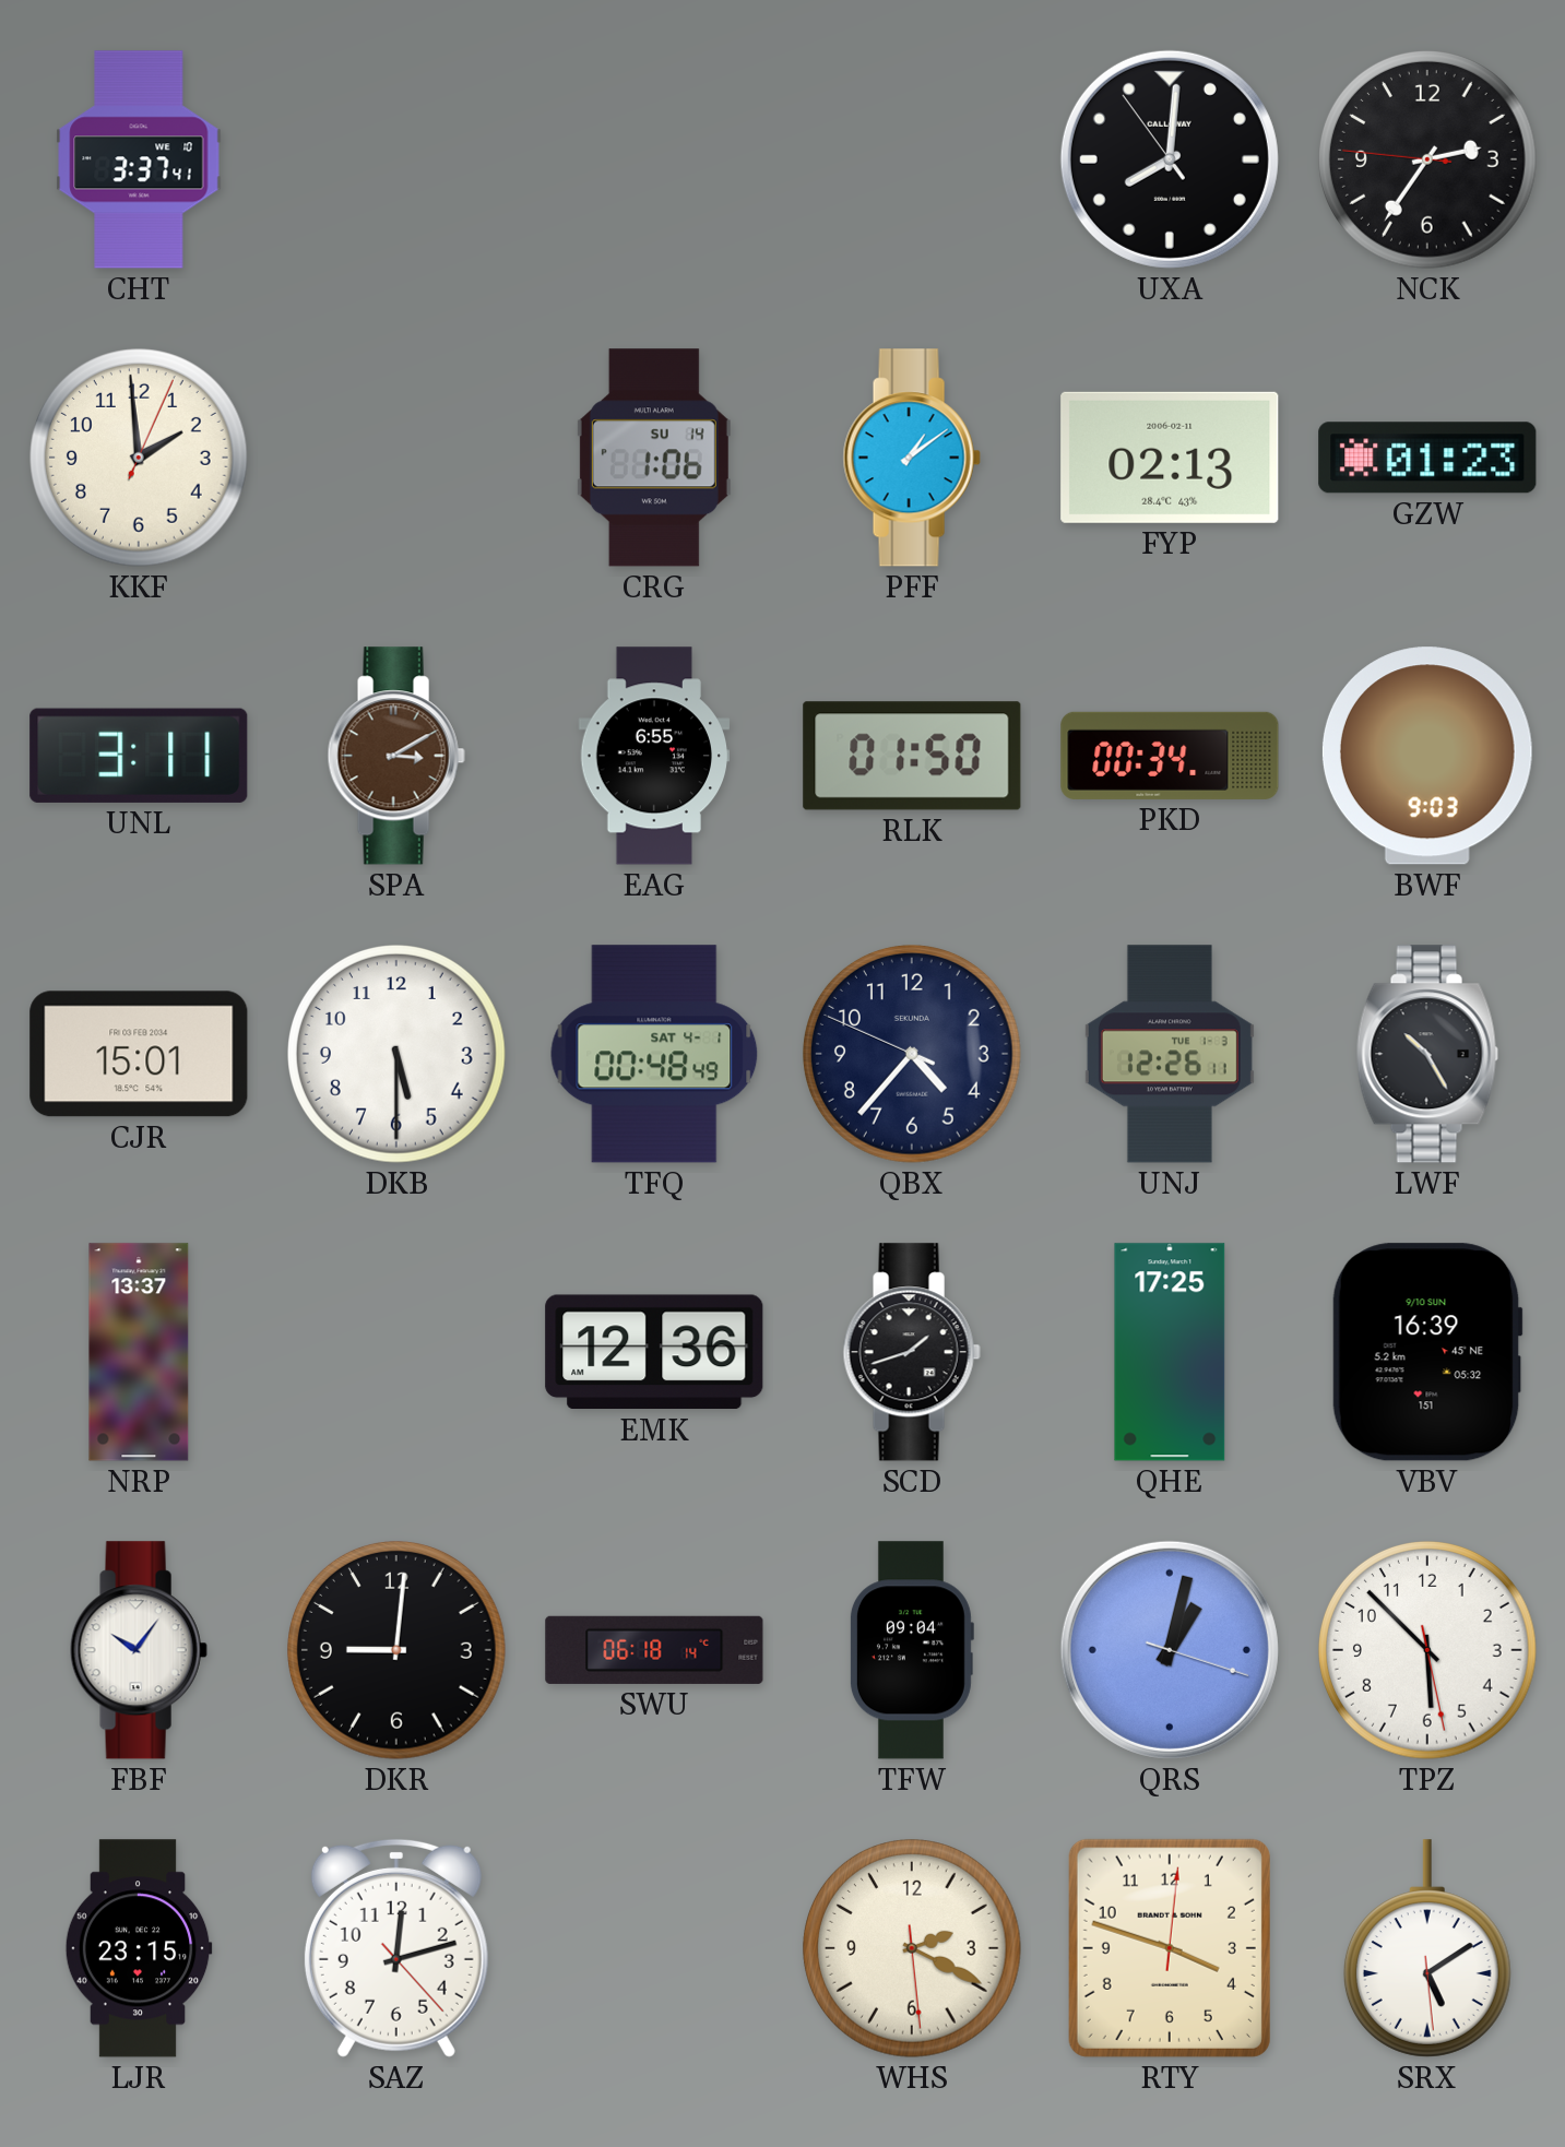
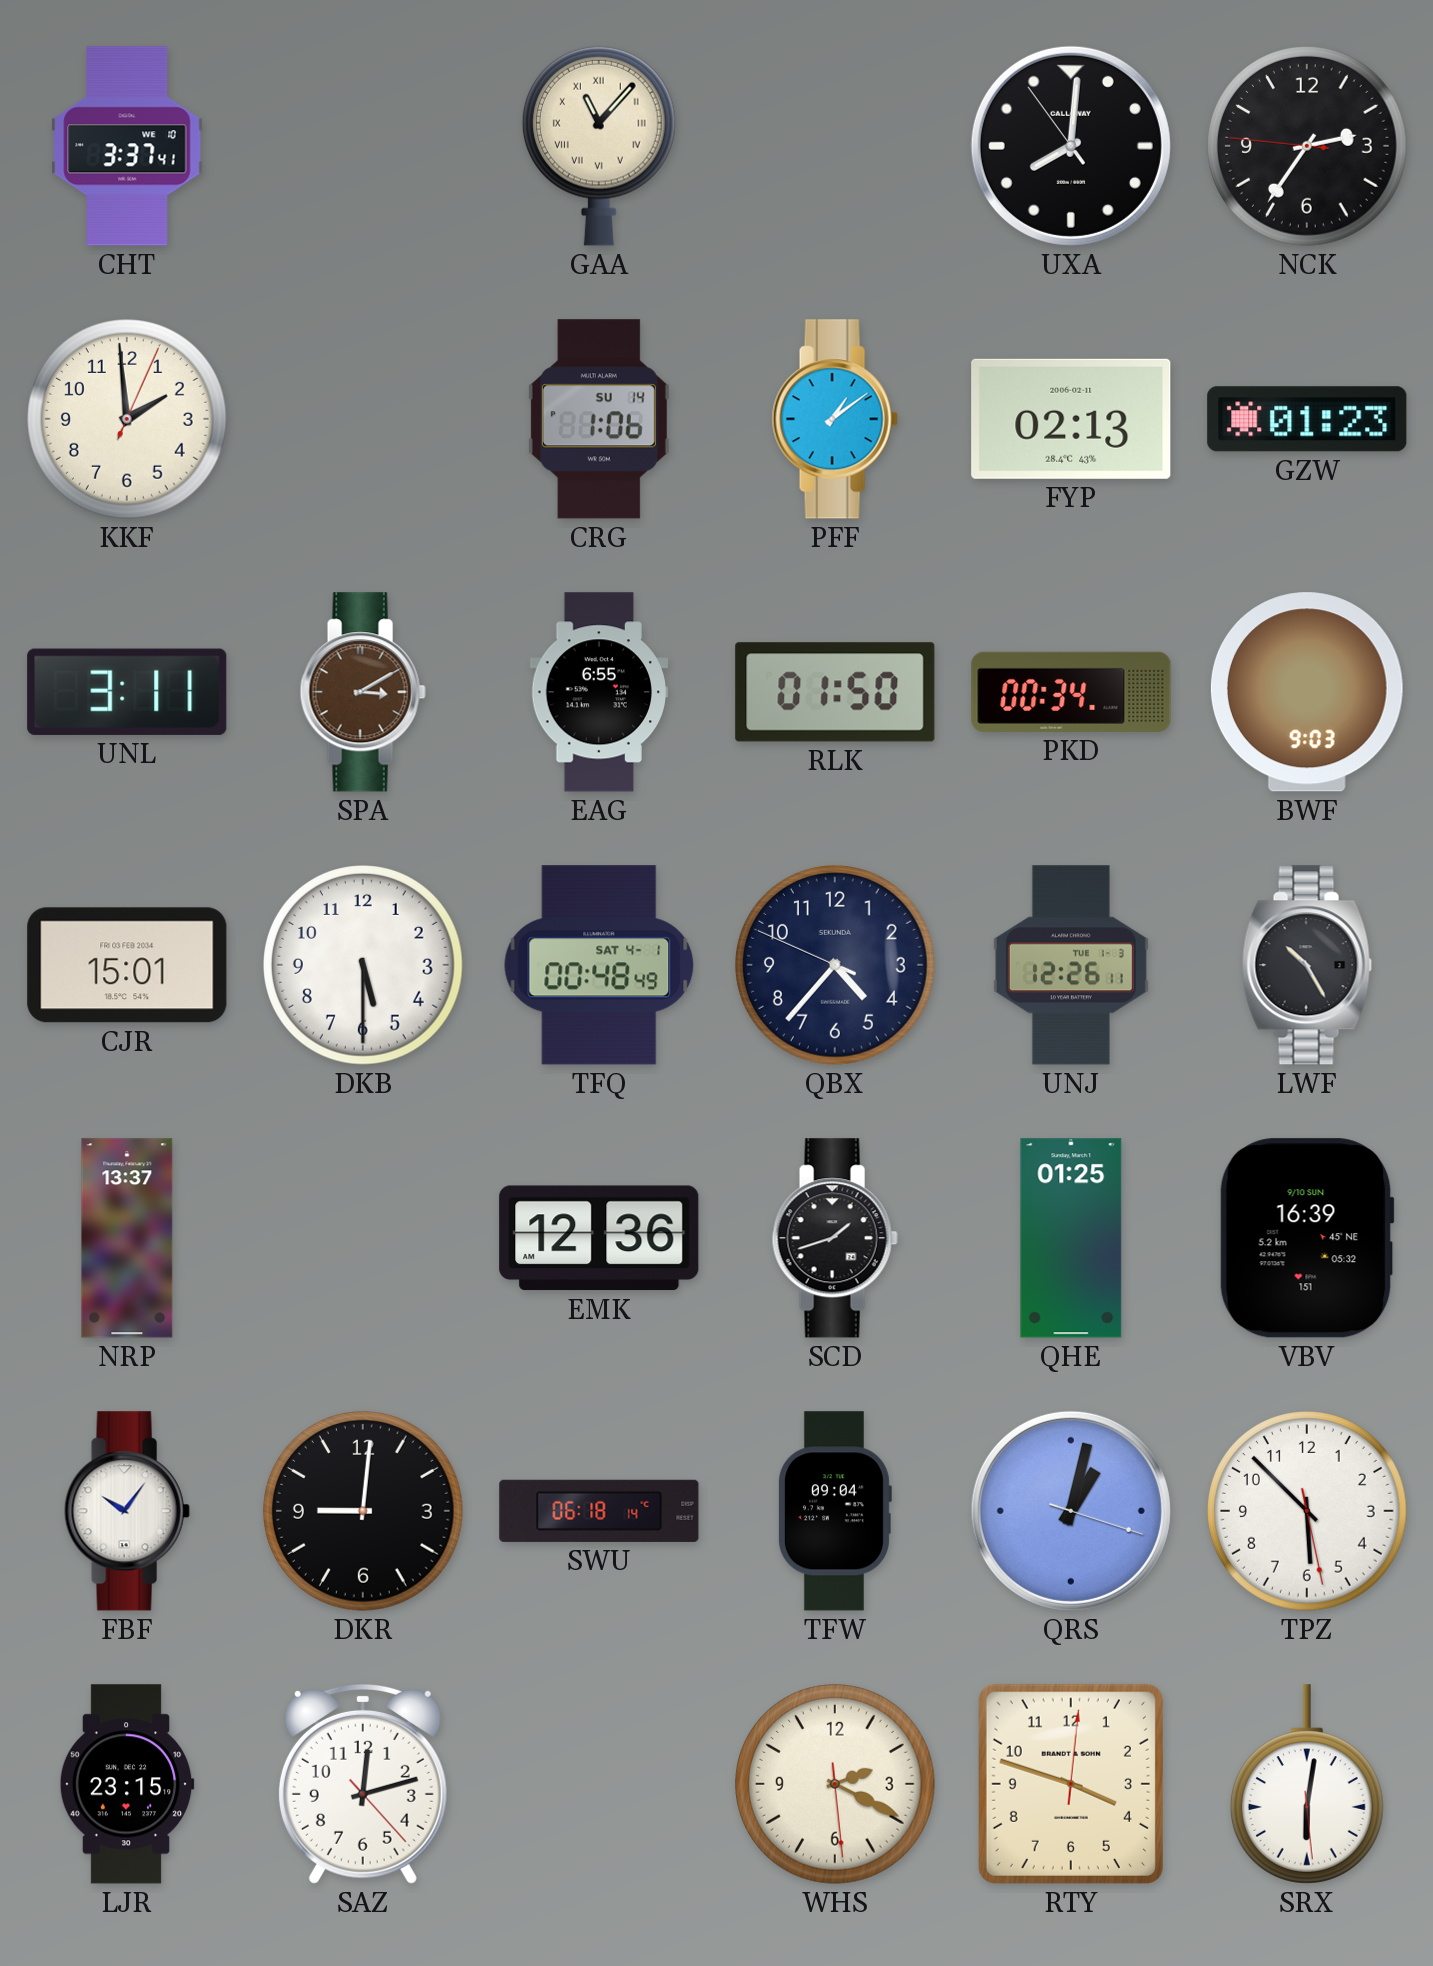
GAA: none -> 11:07
QHE: 17:25 -> 01:25
SRX: 5:09 -> 6:01
